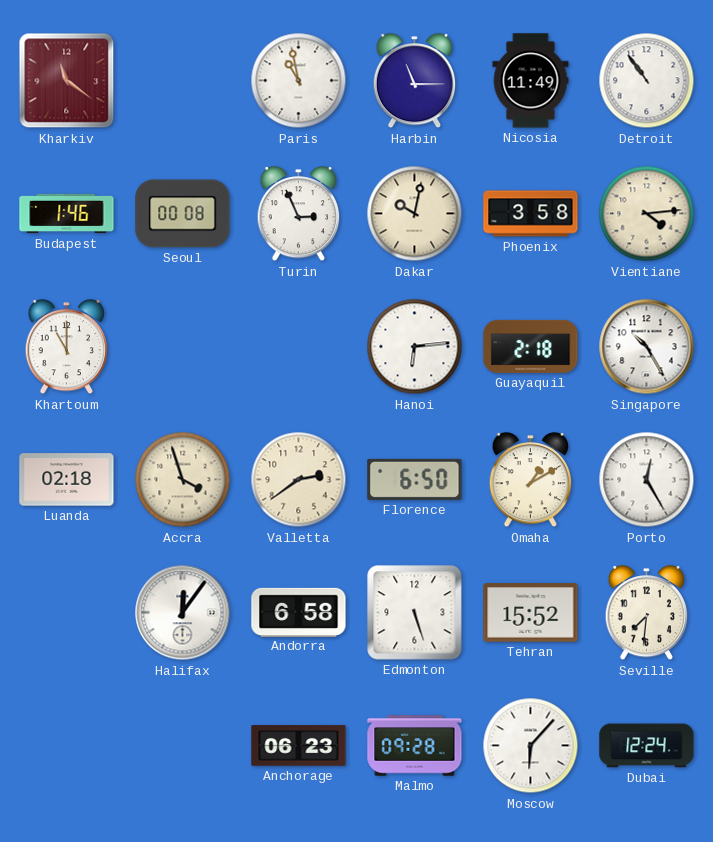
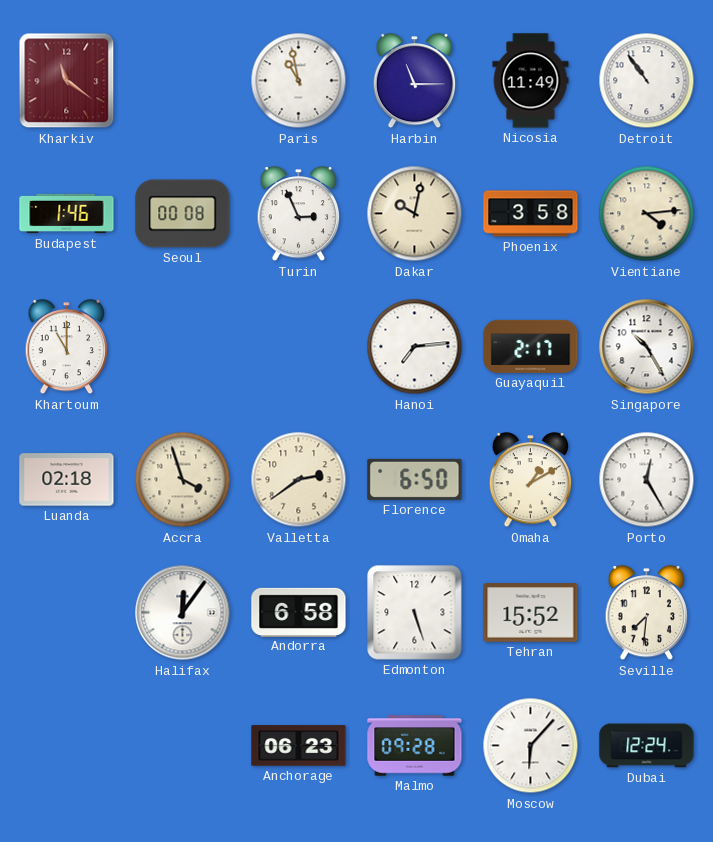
Hanoi: 6:14 -> 7:14
Guayaquil: 2:18 -> 2:17
